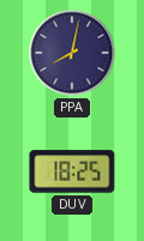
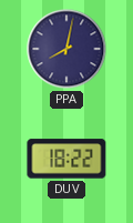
DUV: 18:25 -> 18:22
